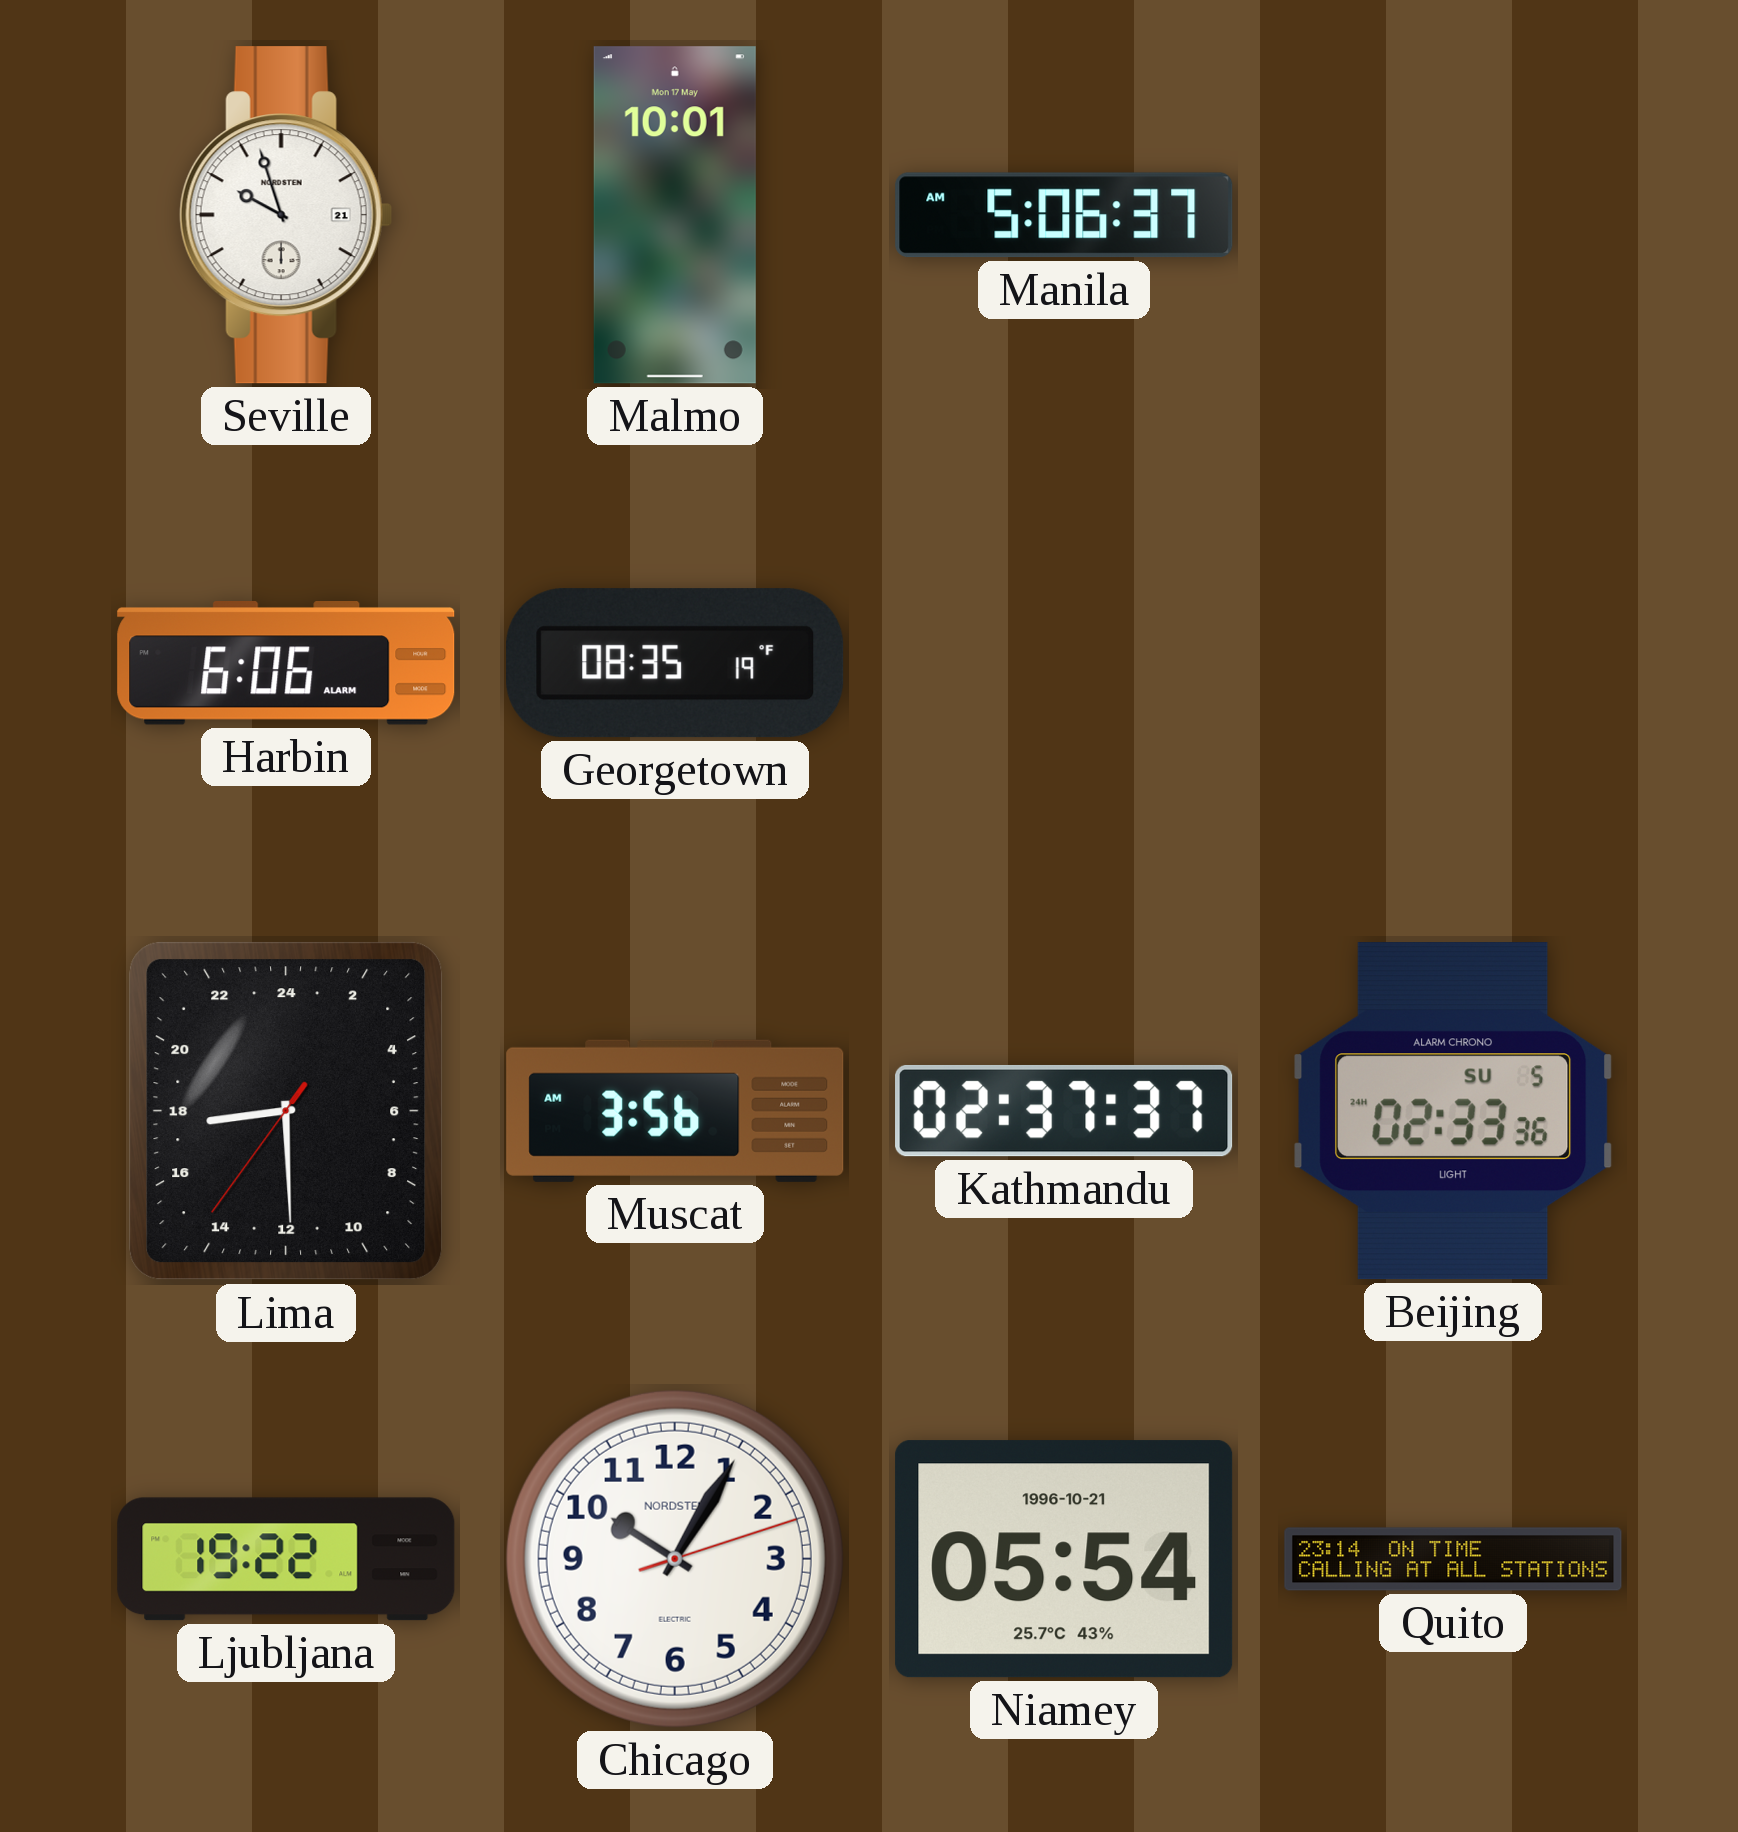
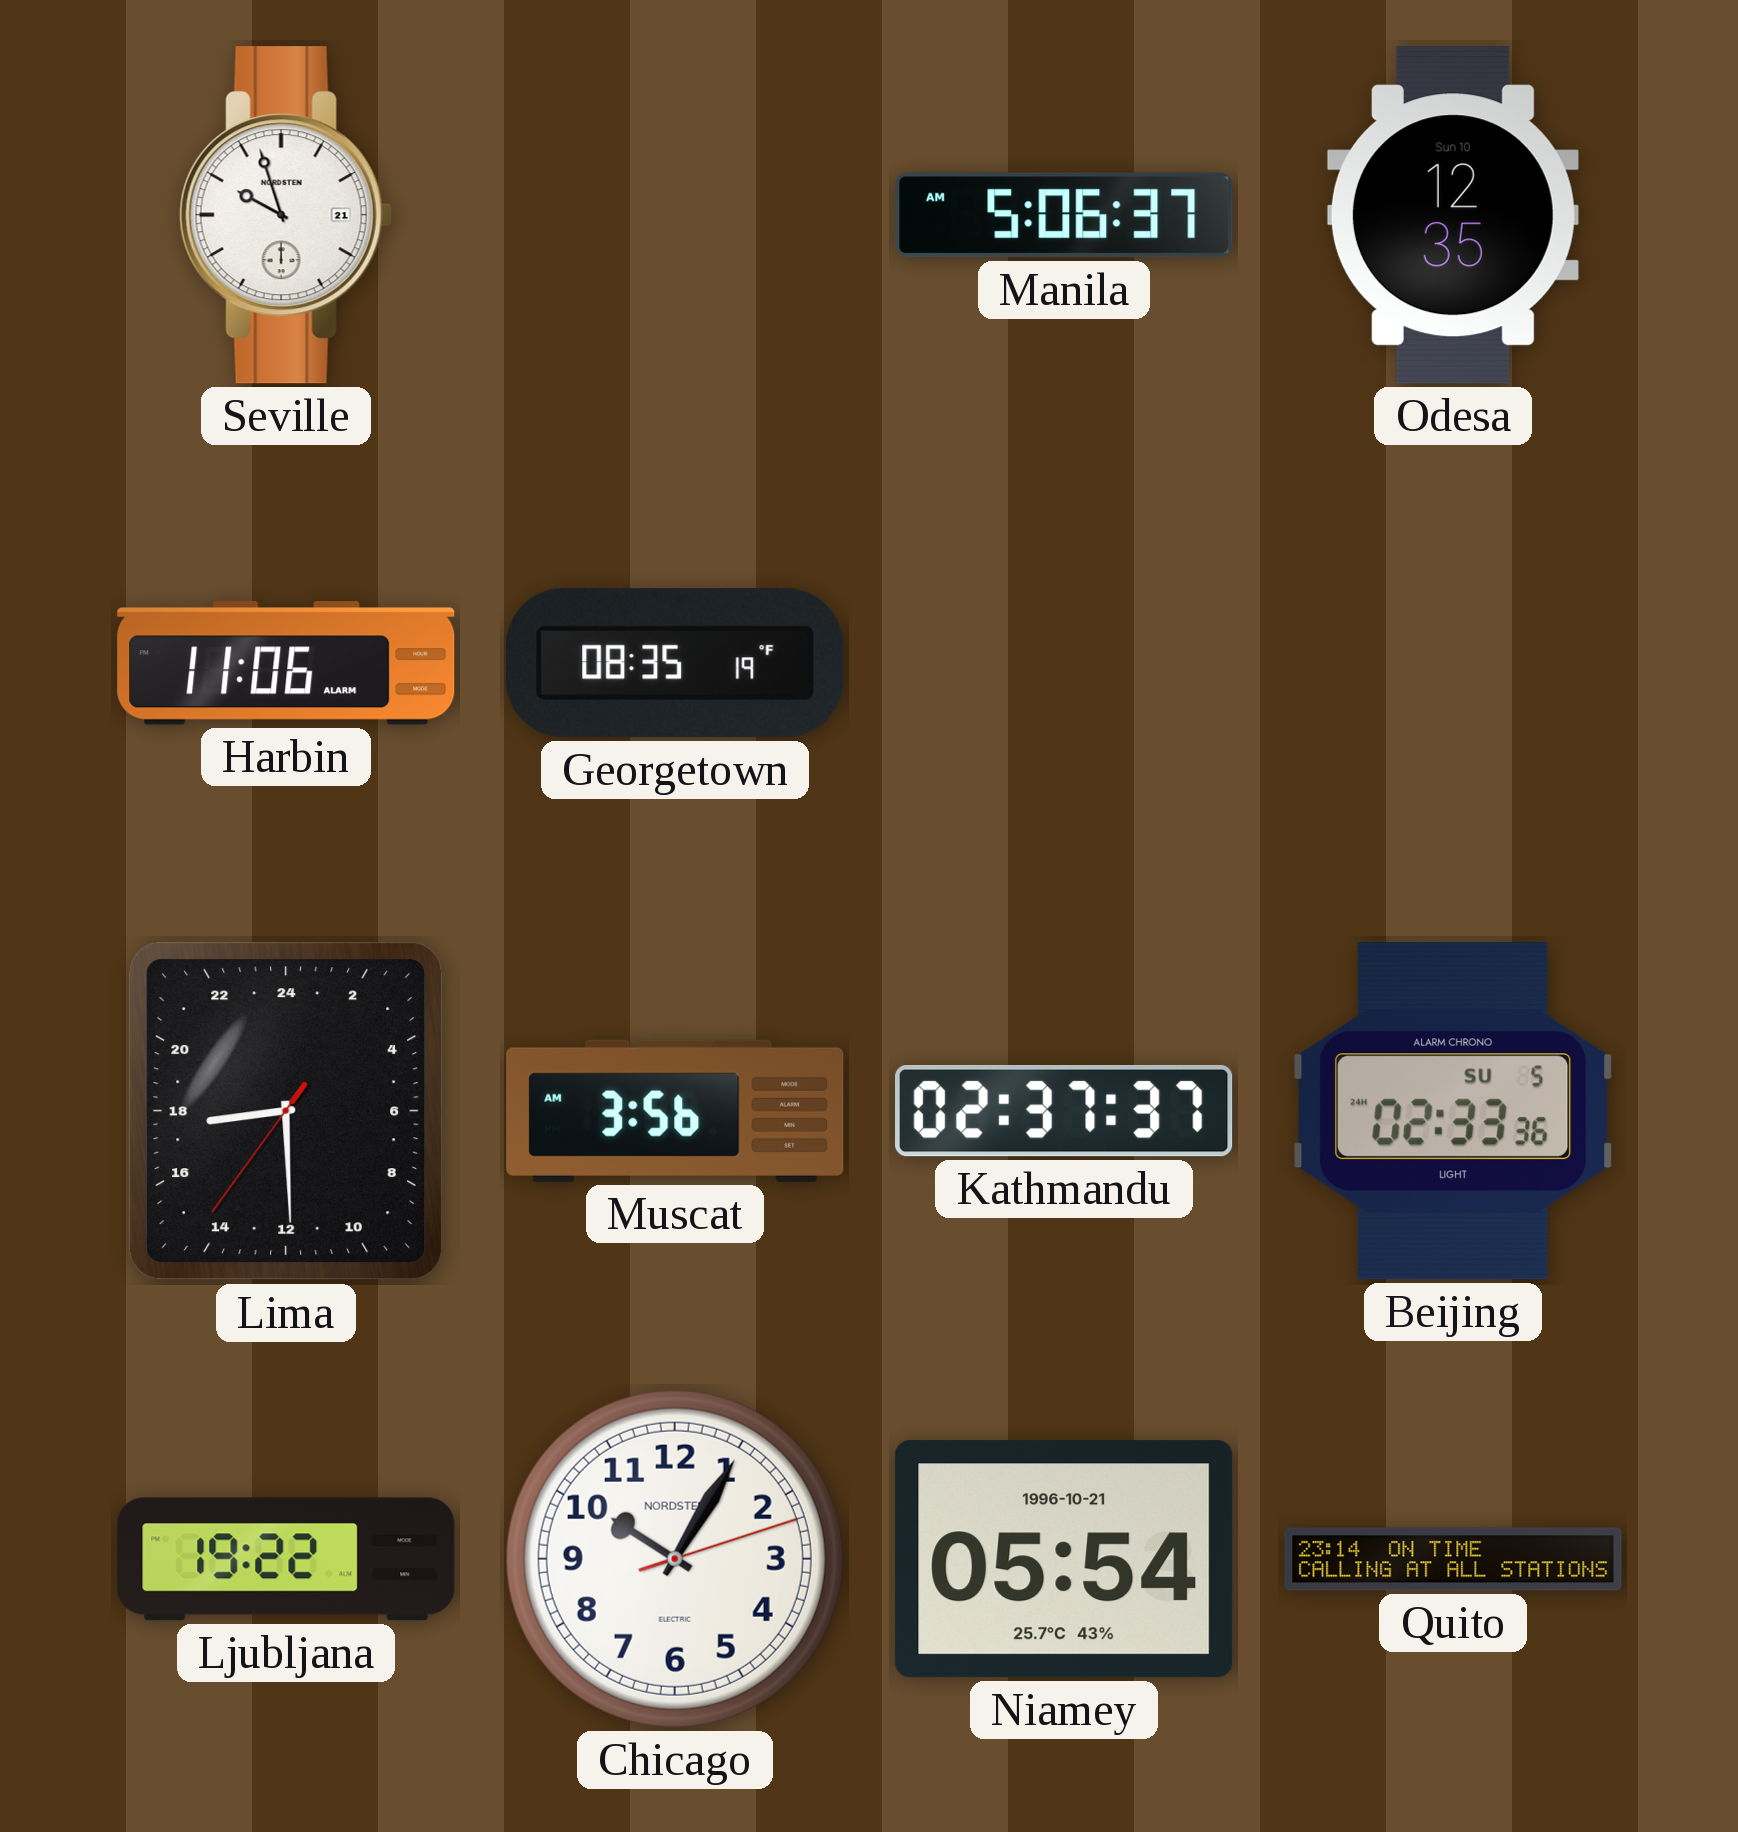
Malmo: 10:01 -> none
Odesa: none -> 12:35
Harbin: 6:06 -> 11:06
